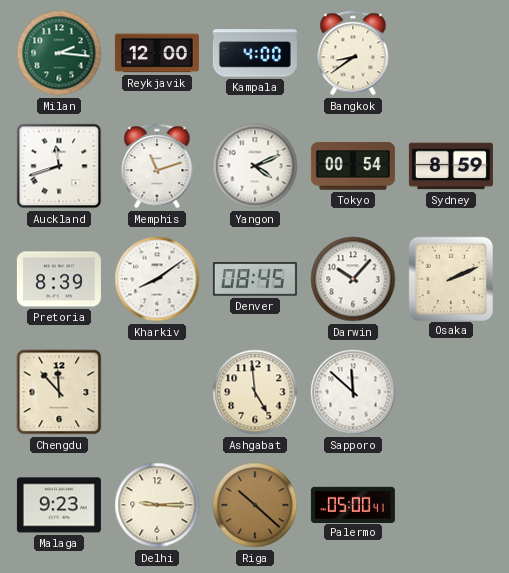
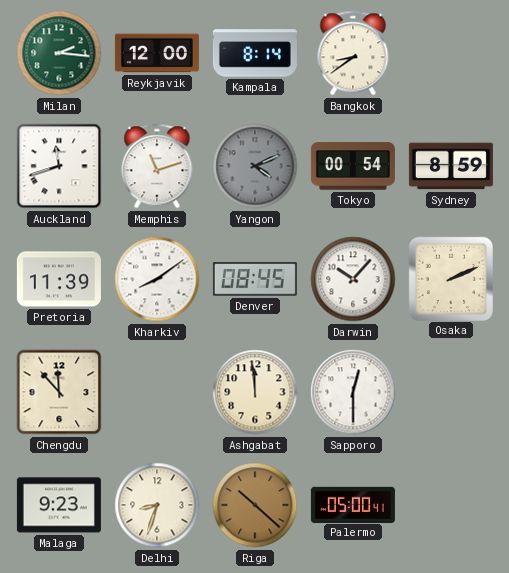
Kampala: 4:00 -> 8:14
Yangon dial: white -> grey
Pretoria: 8:39 -> 11:39
Ashgabat: 4:59 -> 11:59
Sapporo: 11:52 -> 12:30
Delhi: 9:15 -> 8:33
